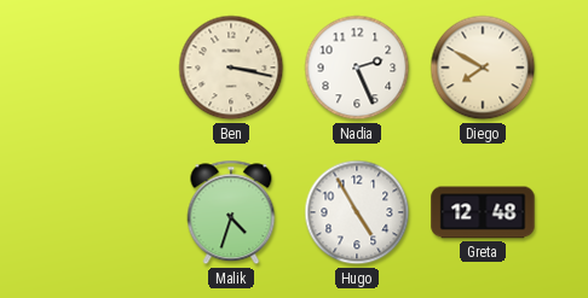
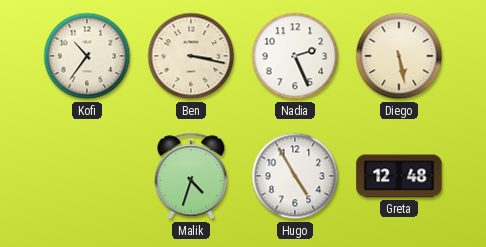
Kofi: none -> 10:36
Diego: 7:50 -> 5:28
